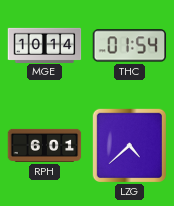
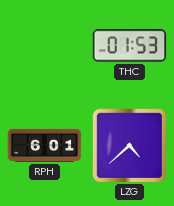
MGE: 10:14 -> none
THC: 01:54 -> 01:53
